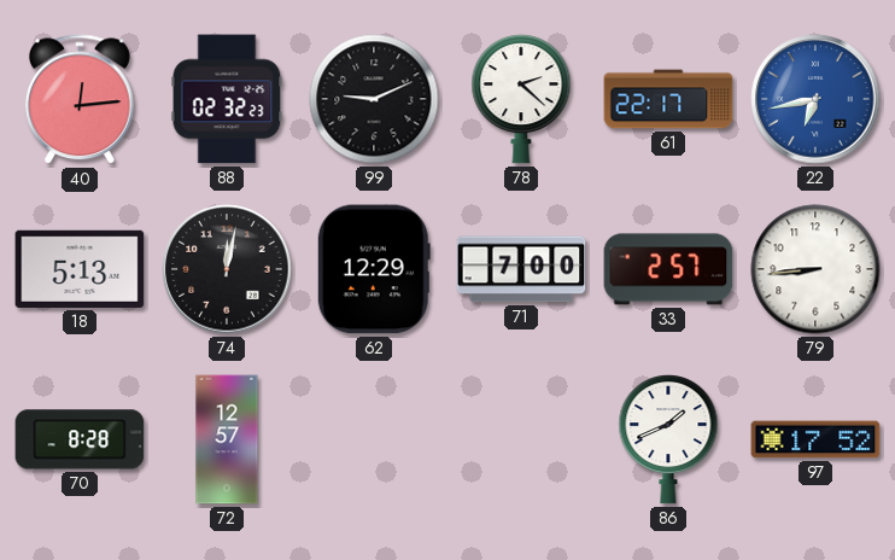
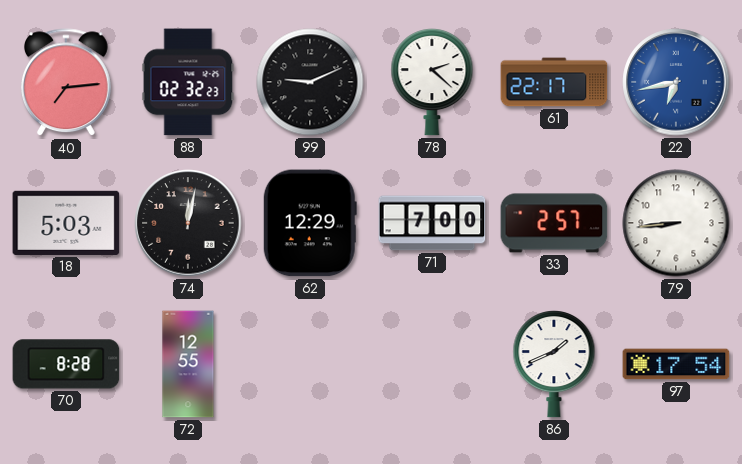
40: 12:14 -> 7:14
18: 5:13 -> 5:03
72: 12:57 -> 12:55
97: 17:52 -> 17:54
